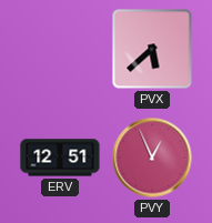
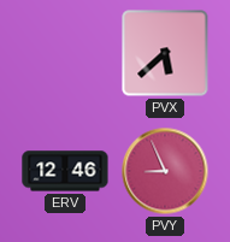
ERV: 12:51 -> 12:46
PVY: 12:56 -> 8:56
